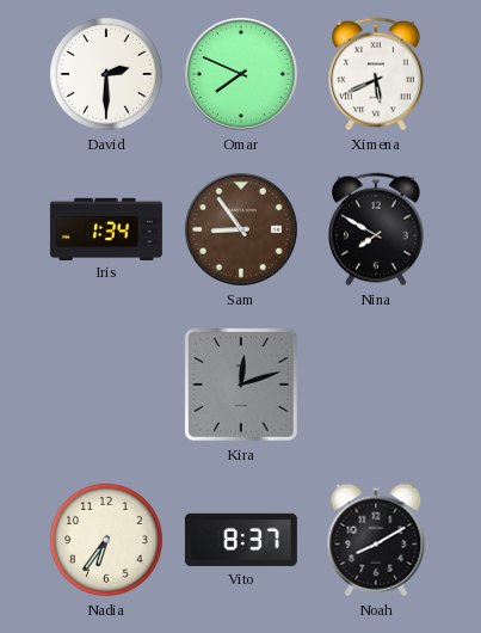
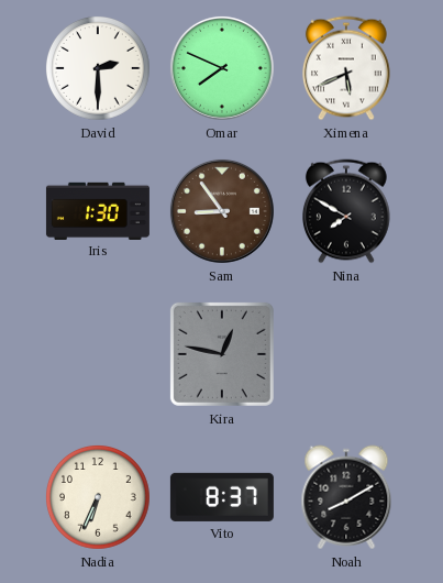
Iris: 1:34 -> 1:30
Kira: 12:12 -> 12:47
Nadia: 6:36 -> 6:34
